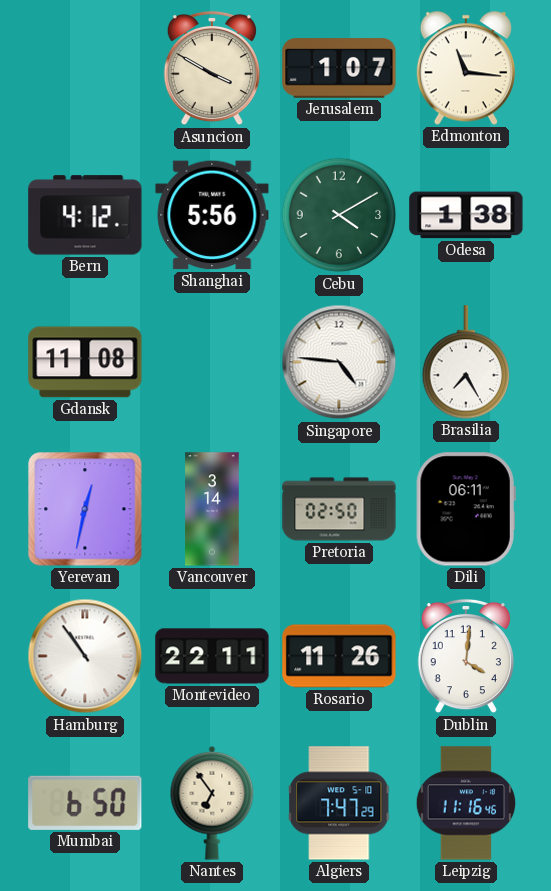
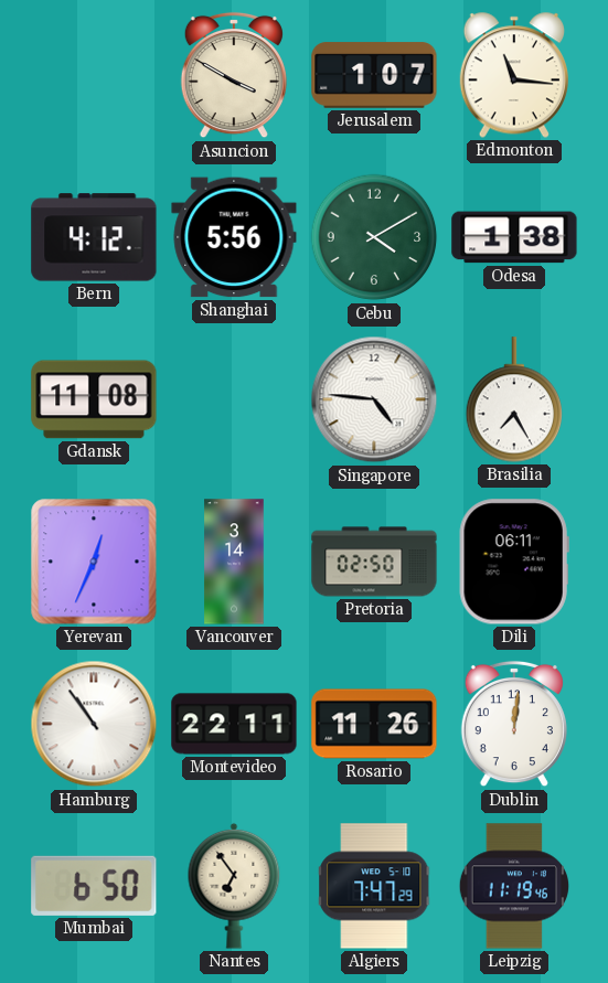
Yerevan: 12:32 -> 12:34
Dublin: 4:01 -> 12:01
Leipzig: 11:16 -> 11:19
